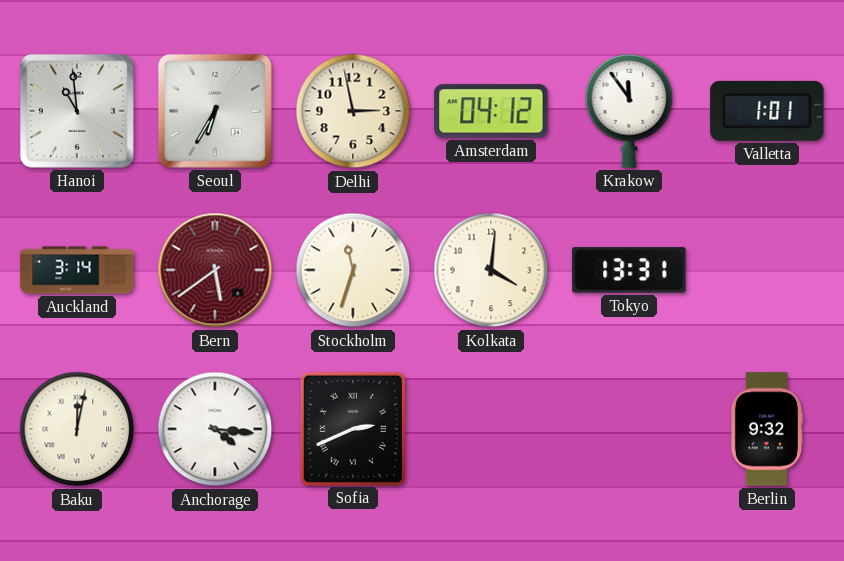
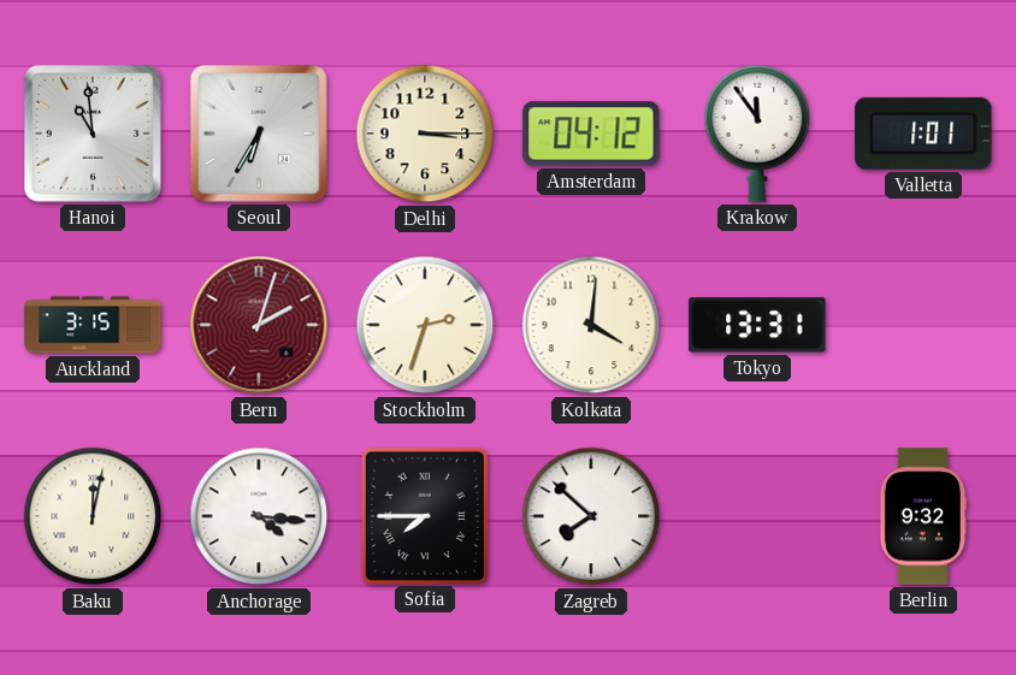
Delhi: 2:58 -> 3:15
Auckland: 3:14 -> 3:15
Bern: 5:39 -> 2:03
Stockholm: 11:33 -> 2:33
Sofia: 2:41 -> 7:45
Zagreb: none -> 7:52
